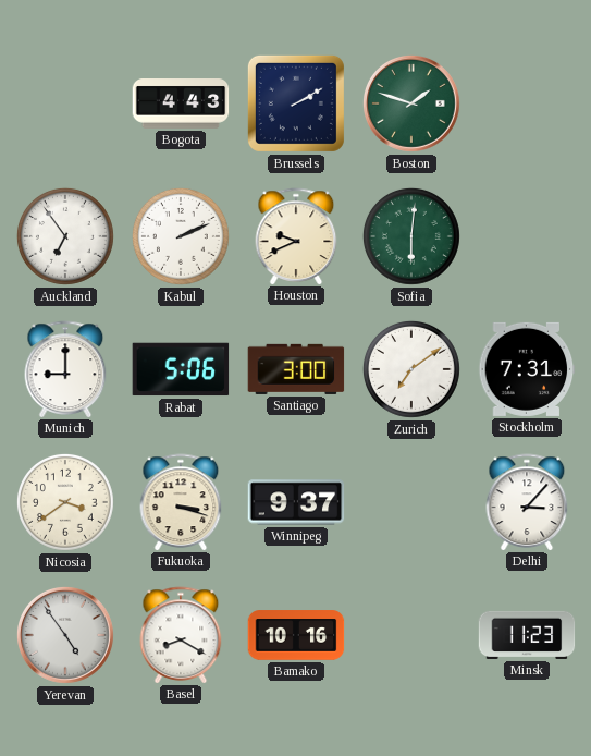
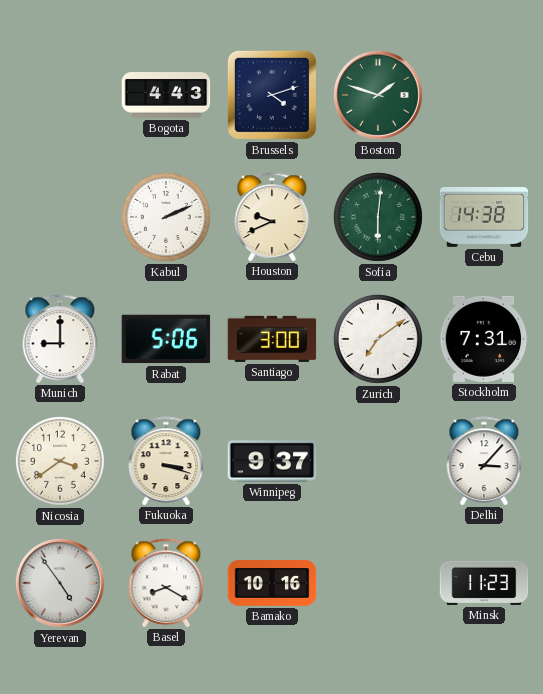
Brussels: 2:10 -> 4:12
Auckland: 6:54 -> none
Cebu: none -> 14:38
